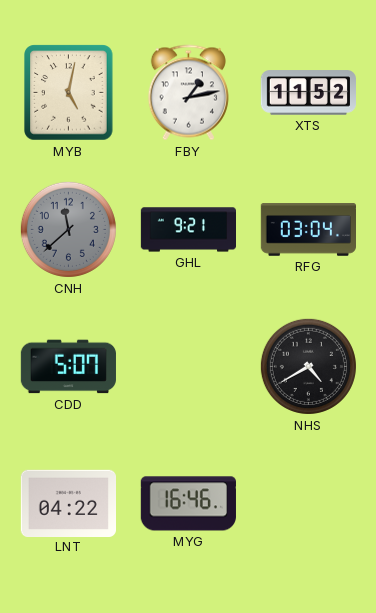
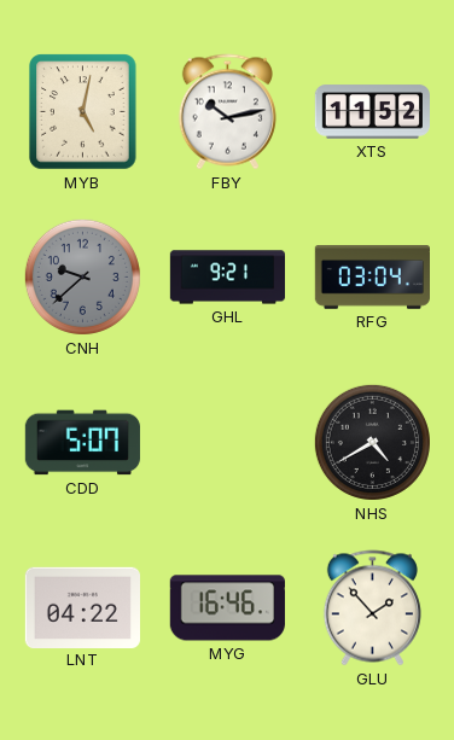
FBY: 1:13 -> 10:13
CNH: 11:38 -> 9:38
GLU: none -> 1:53
